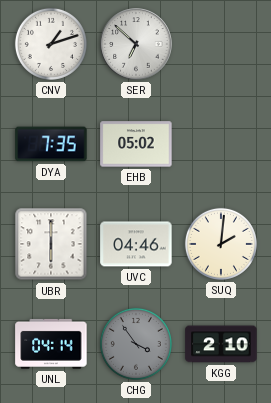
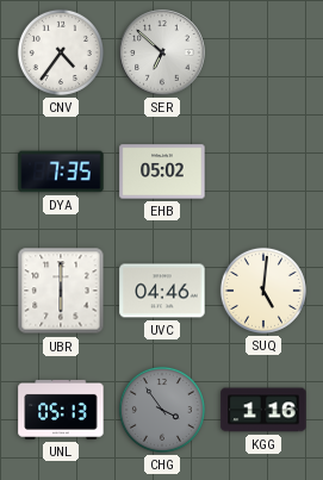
CNV: 1:12 -> 4:36
SUQ: 2:01 -> 5:01
UNL: 04:14 -> 05:13
KGG: 2:10 -> 1:16
